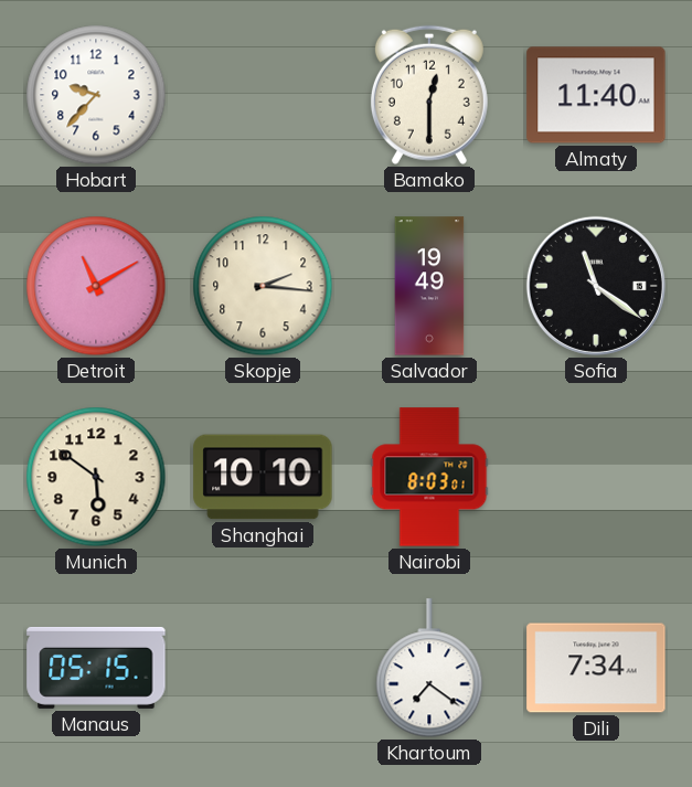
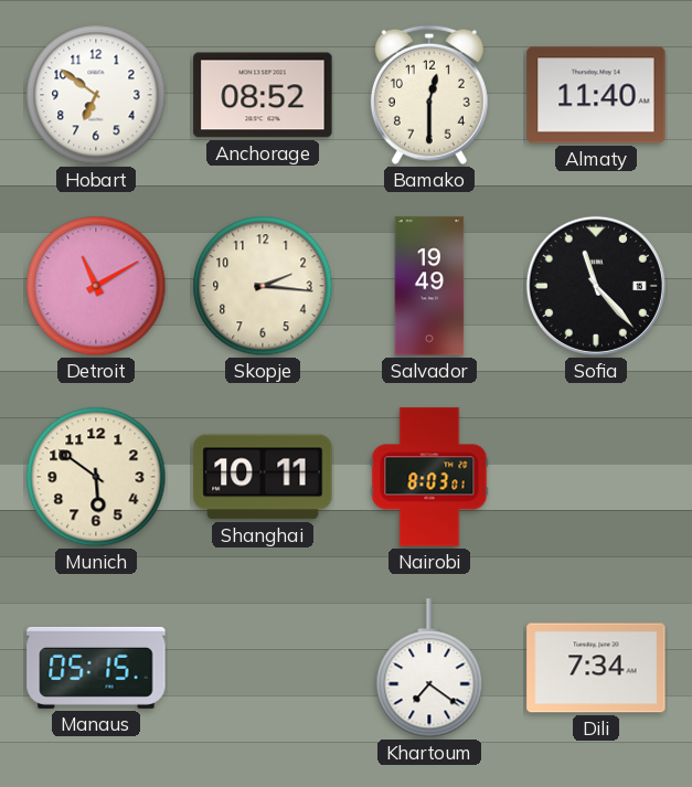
Hobart: 9:37 -> 6:51
Anchorage: none -> 08:52
Sofia: 11:21 -> 11:23
Shanghai: 10:10 -> 10:11
